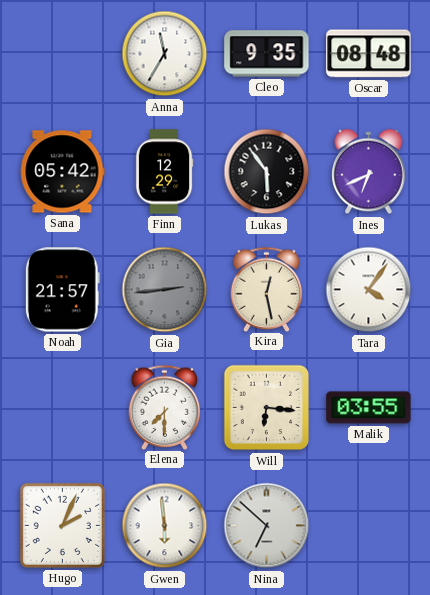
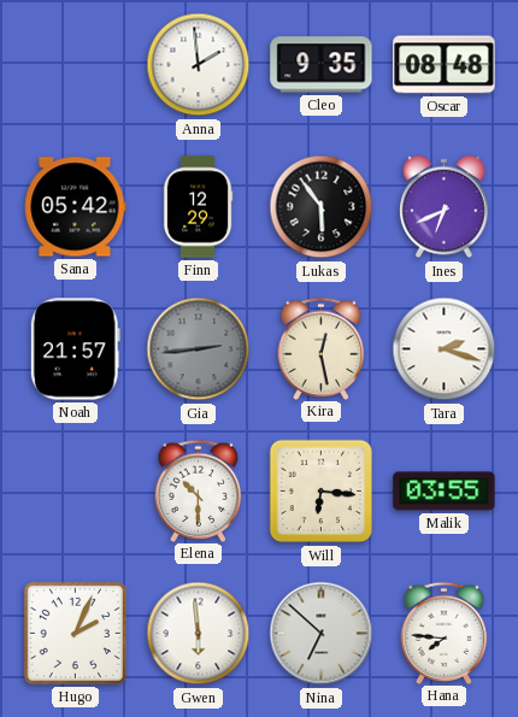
Anna: 11:35 -> 1:59
Tara: 4:06 -> 2:18
Elena: 7:30 -> 10:30
Hana: none -> 7:46
